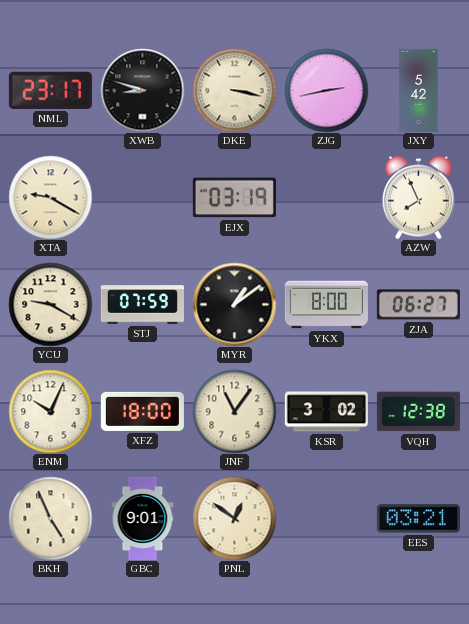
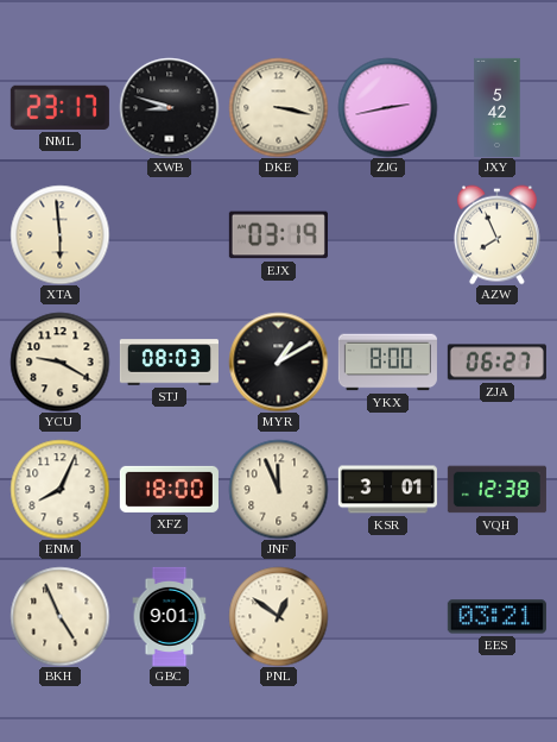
XTA: 9:20 -> 5:59
STJ: 07:59 -> 08:03
MYR: 1:09 -> 1:10
ENM: 10:04 -> 8:04
JNF: 11:06 -> 11:56
KSR: 3:02 -> 3:01
